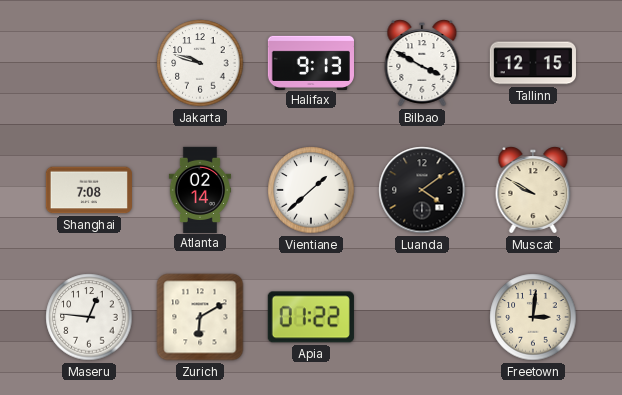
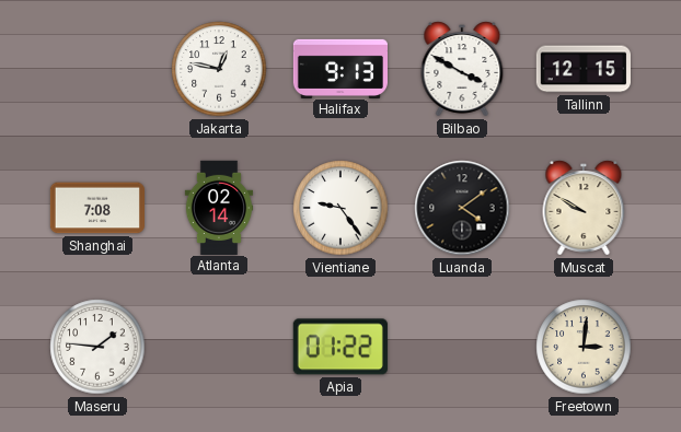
Jakarta: 9:48 -> 12:47
Vientiane: 1:38 -> 9:24
Maseru: 12:46 -> 1:46
Zurich: 6:10 -> none
